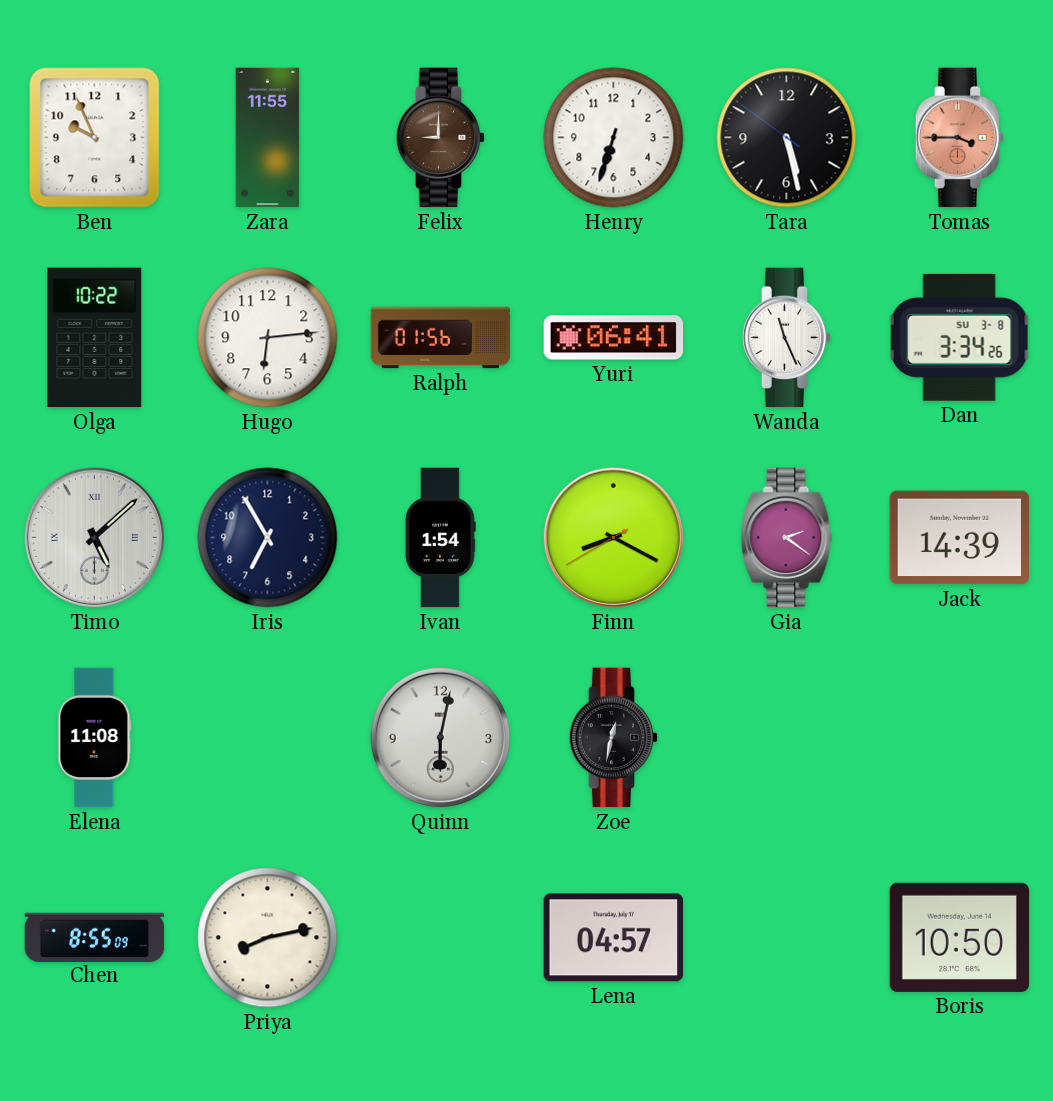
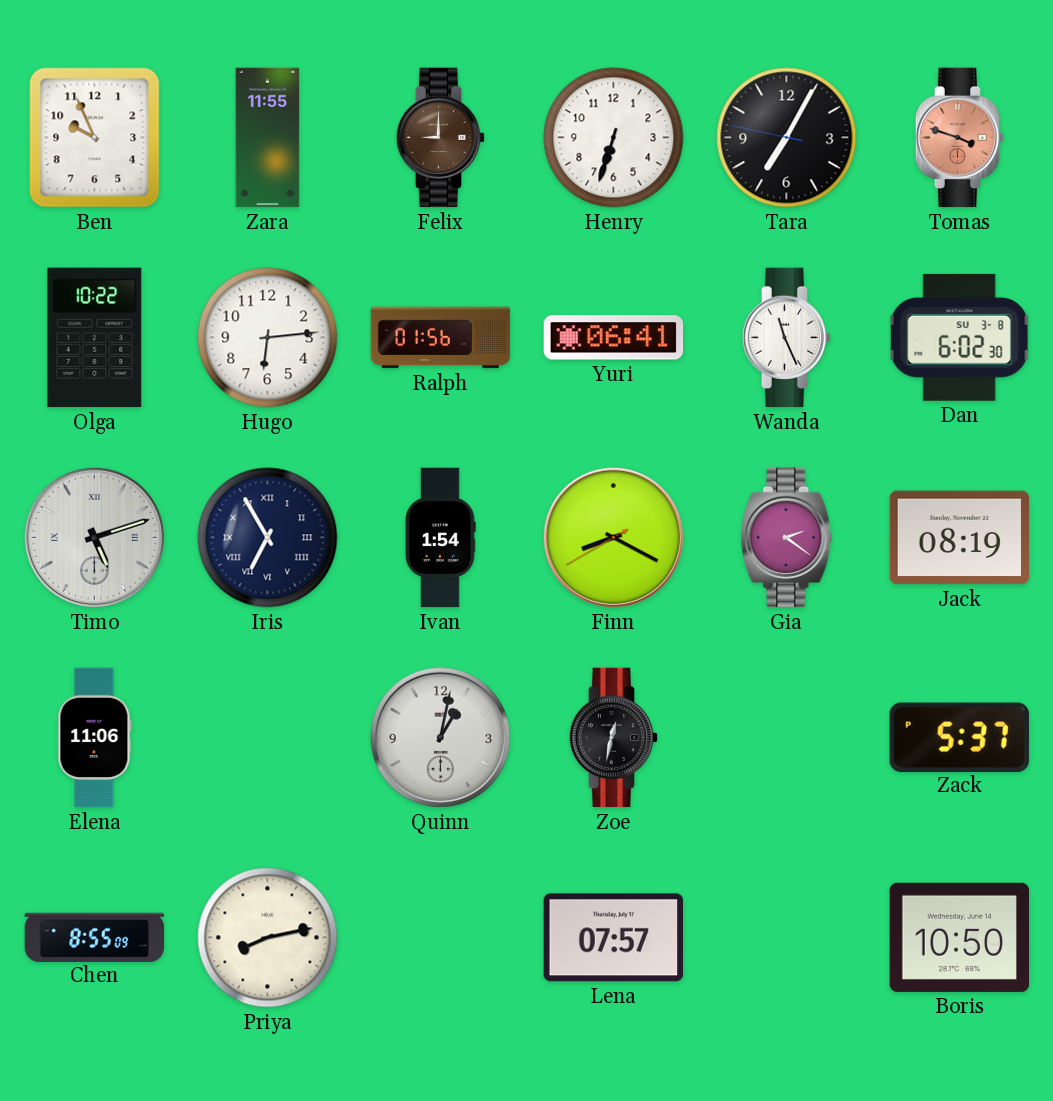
Tara: 5:27 -> 7:04
Tomas: 3:45 -> 3:48
Dan: 3:34 -> 6:02
Timo: 5:08 -> 5:12
Iris numerals: Arabic -> Roman
Jack: 14:39 -> 08:19
Elena: 11:08 -> 11:06
Quinn: 6:02 -> 1:02
Zack: none -> 5:37
Lena: 04:57 -> 07:57
